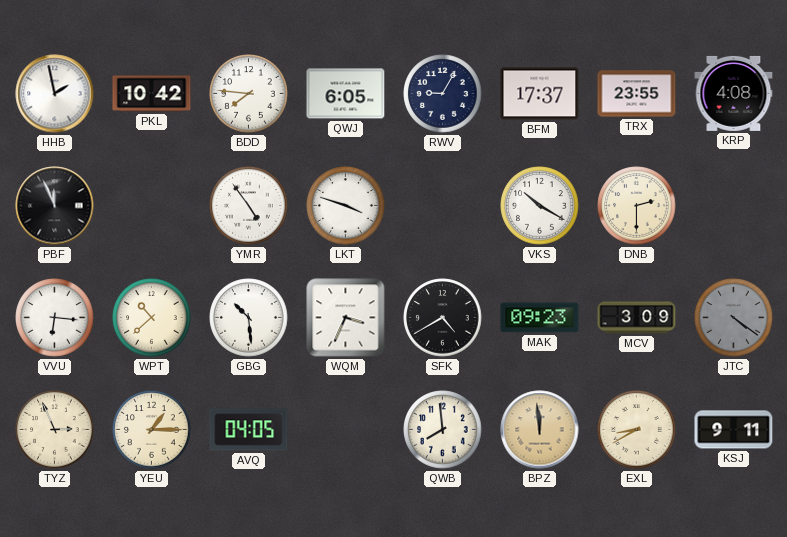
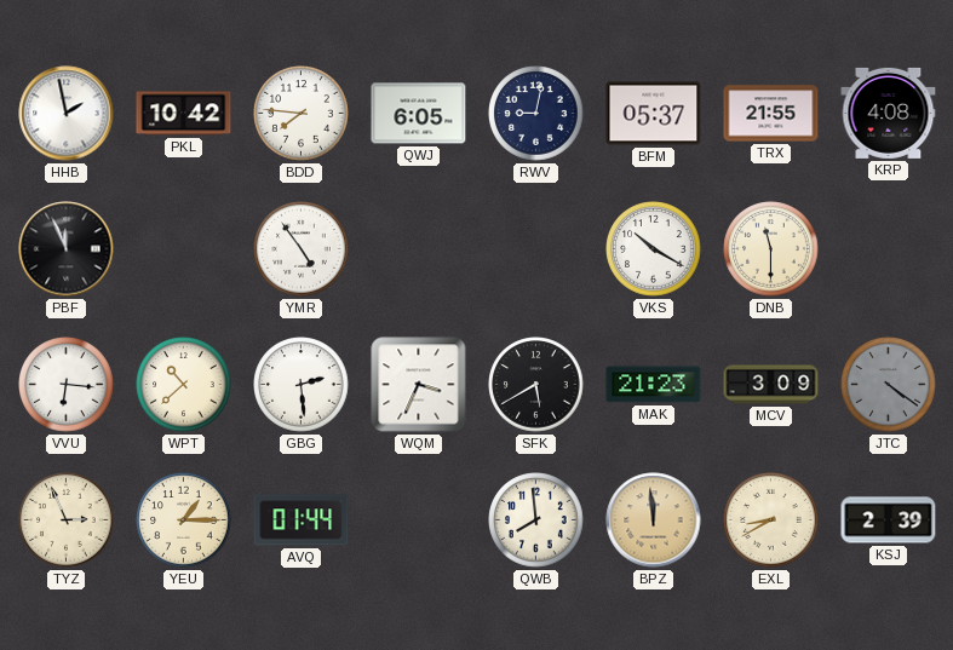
RWV: 9:05 -> 9:02
BFM: 17:37 -> 05:37
TRX: 23:55 -> 21:55
LKT: 3:48 -> none
DNB: 2:30 -> 11:30
GBG: 10:29 -> 2:29
SFK: 4:40 -> 5:40
MAK: 09:23 -> 21:23
AVQ: 04:05 -> 01:44
KSJ: 9:11 -> 2:39
